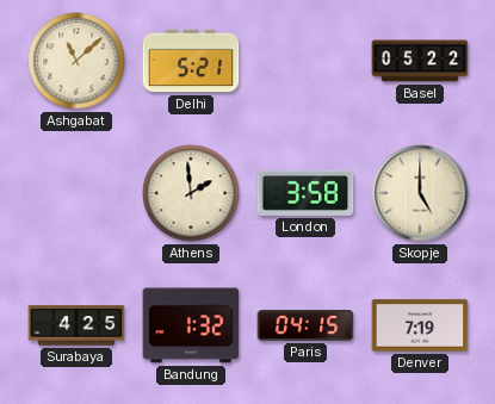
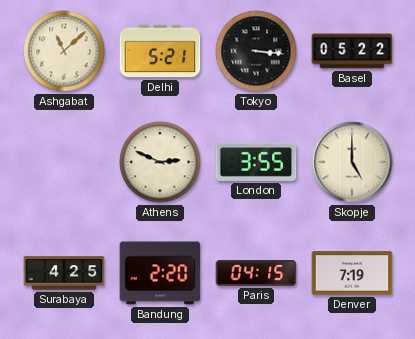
Tokyo: none -> 3:16
Athens: 1:59 -> 2:49
London: 3:58 -> 3:55
Bandung: 1:32 -> 2:20
